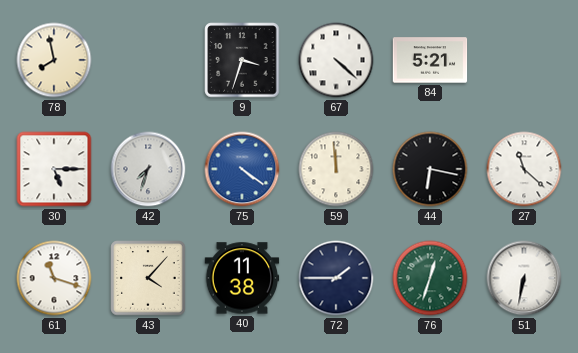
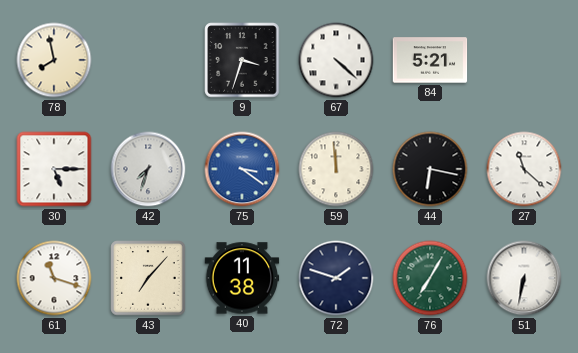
75: 4:21 -> 3:21
43: 4:07 -> 7:07
72: 1:45 -> 1:48
76: 12:33 -> 7:05
